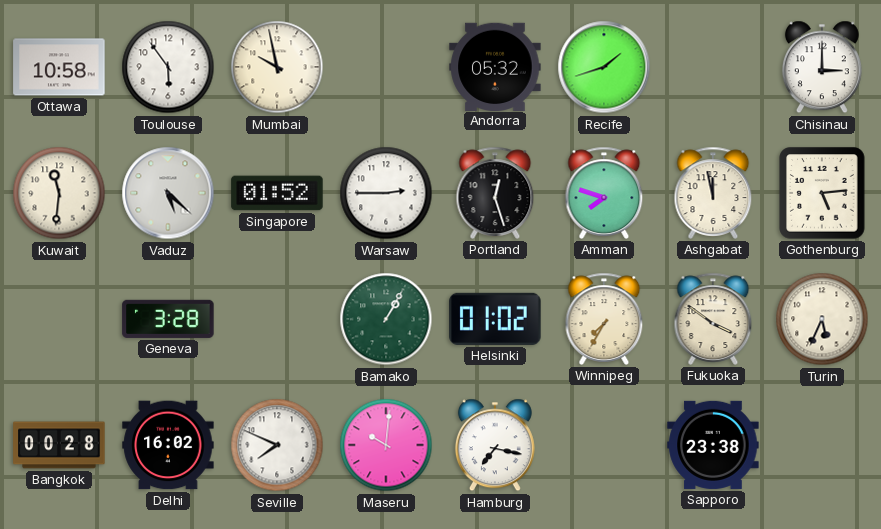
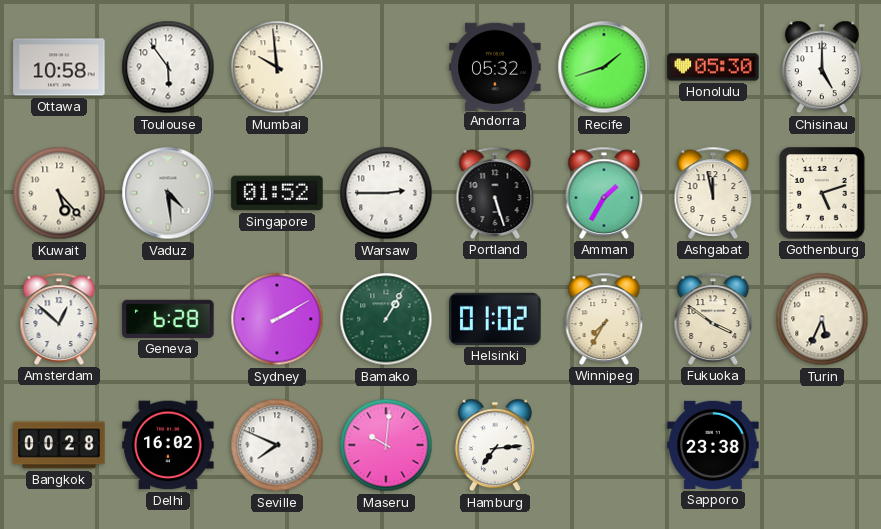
Mumbai: 9:58 -> 9:59
Honolulu: none -> 05:30
Chisinau: 3:00 -> 5:00
Kuwait: 11:31 -> 5:23
Vaduz: 5:22 -> 4:29
Portland: 12:27 -> 5:27
Amman: 7:48 -> 1:35
Gothenburg: 5:14 -> 5:12
Amsterdam: none -> 12:52
Geneva: 3:28 -> 6:28
Sydney: none -> 2:10
Hamburg: 7:17 -> 7:14
